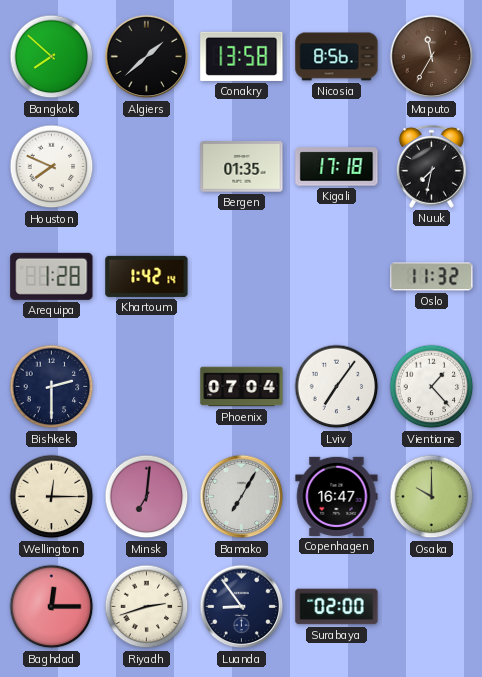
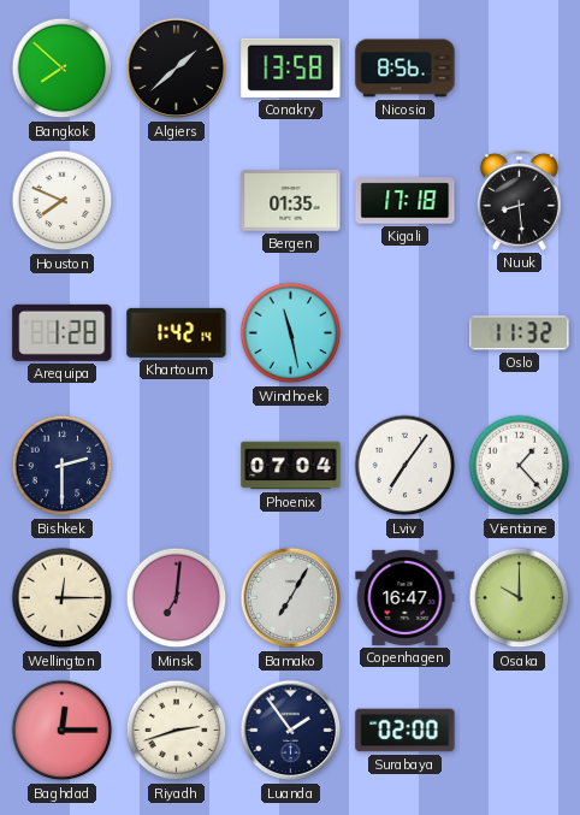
Maputo: 11:35 -> none
Nuuk: 7:32 -> 8:29
Windhoek: none -> 11:28
Luanda: 8:54 -> 1:54
